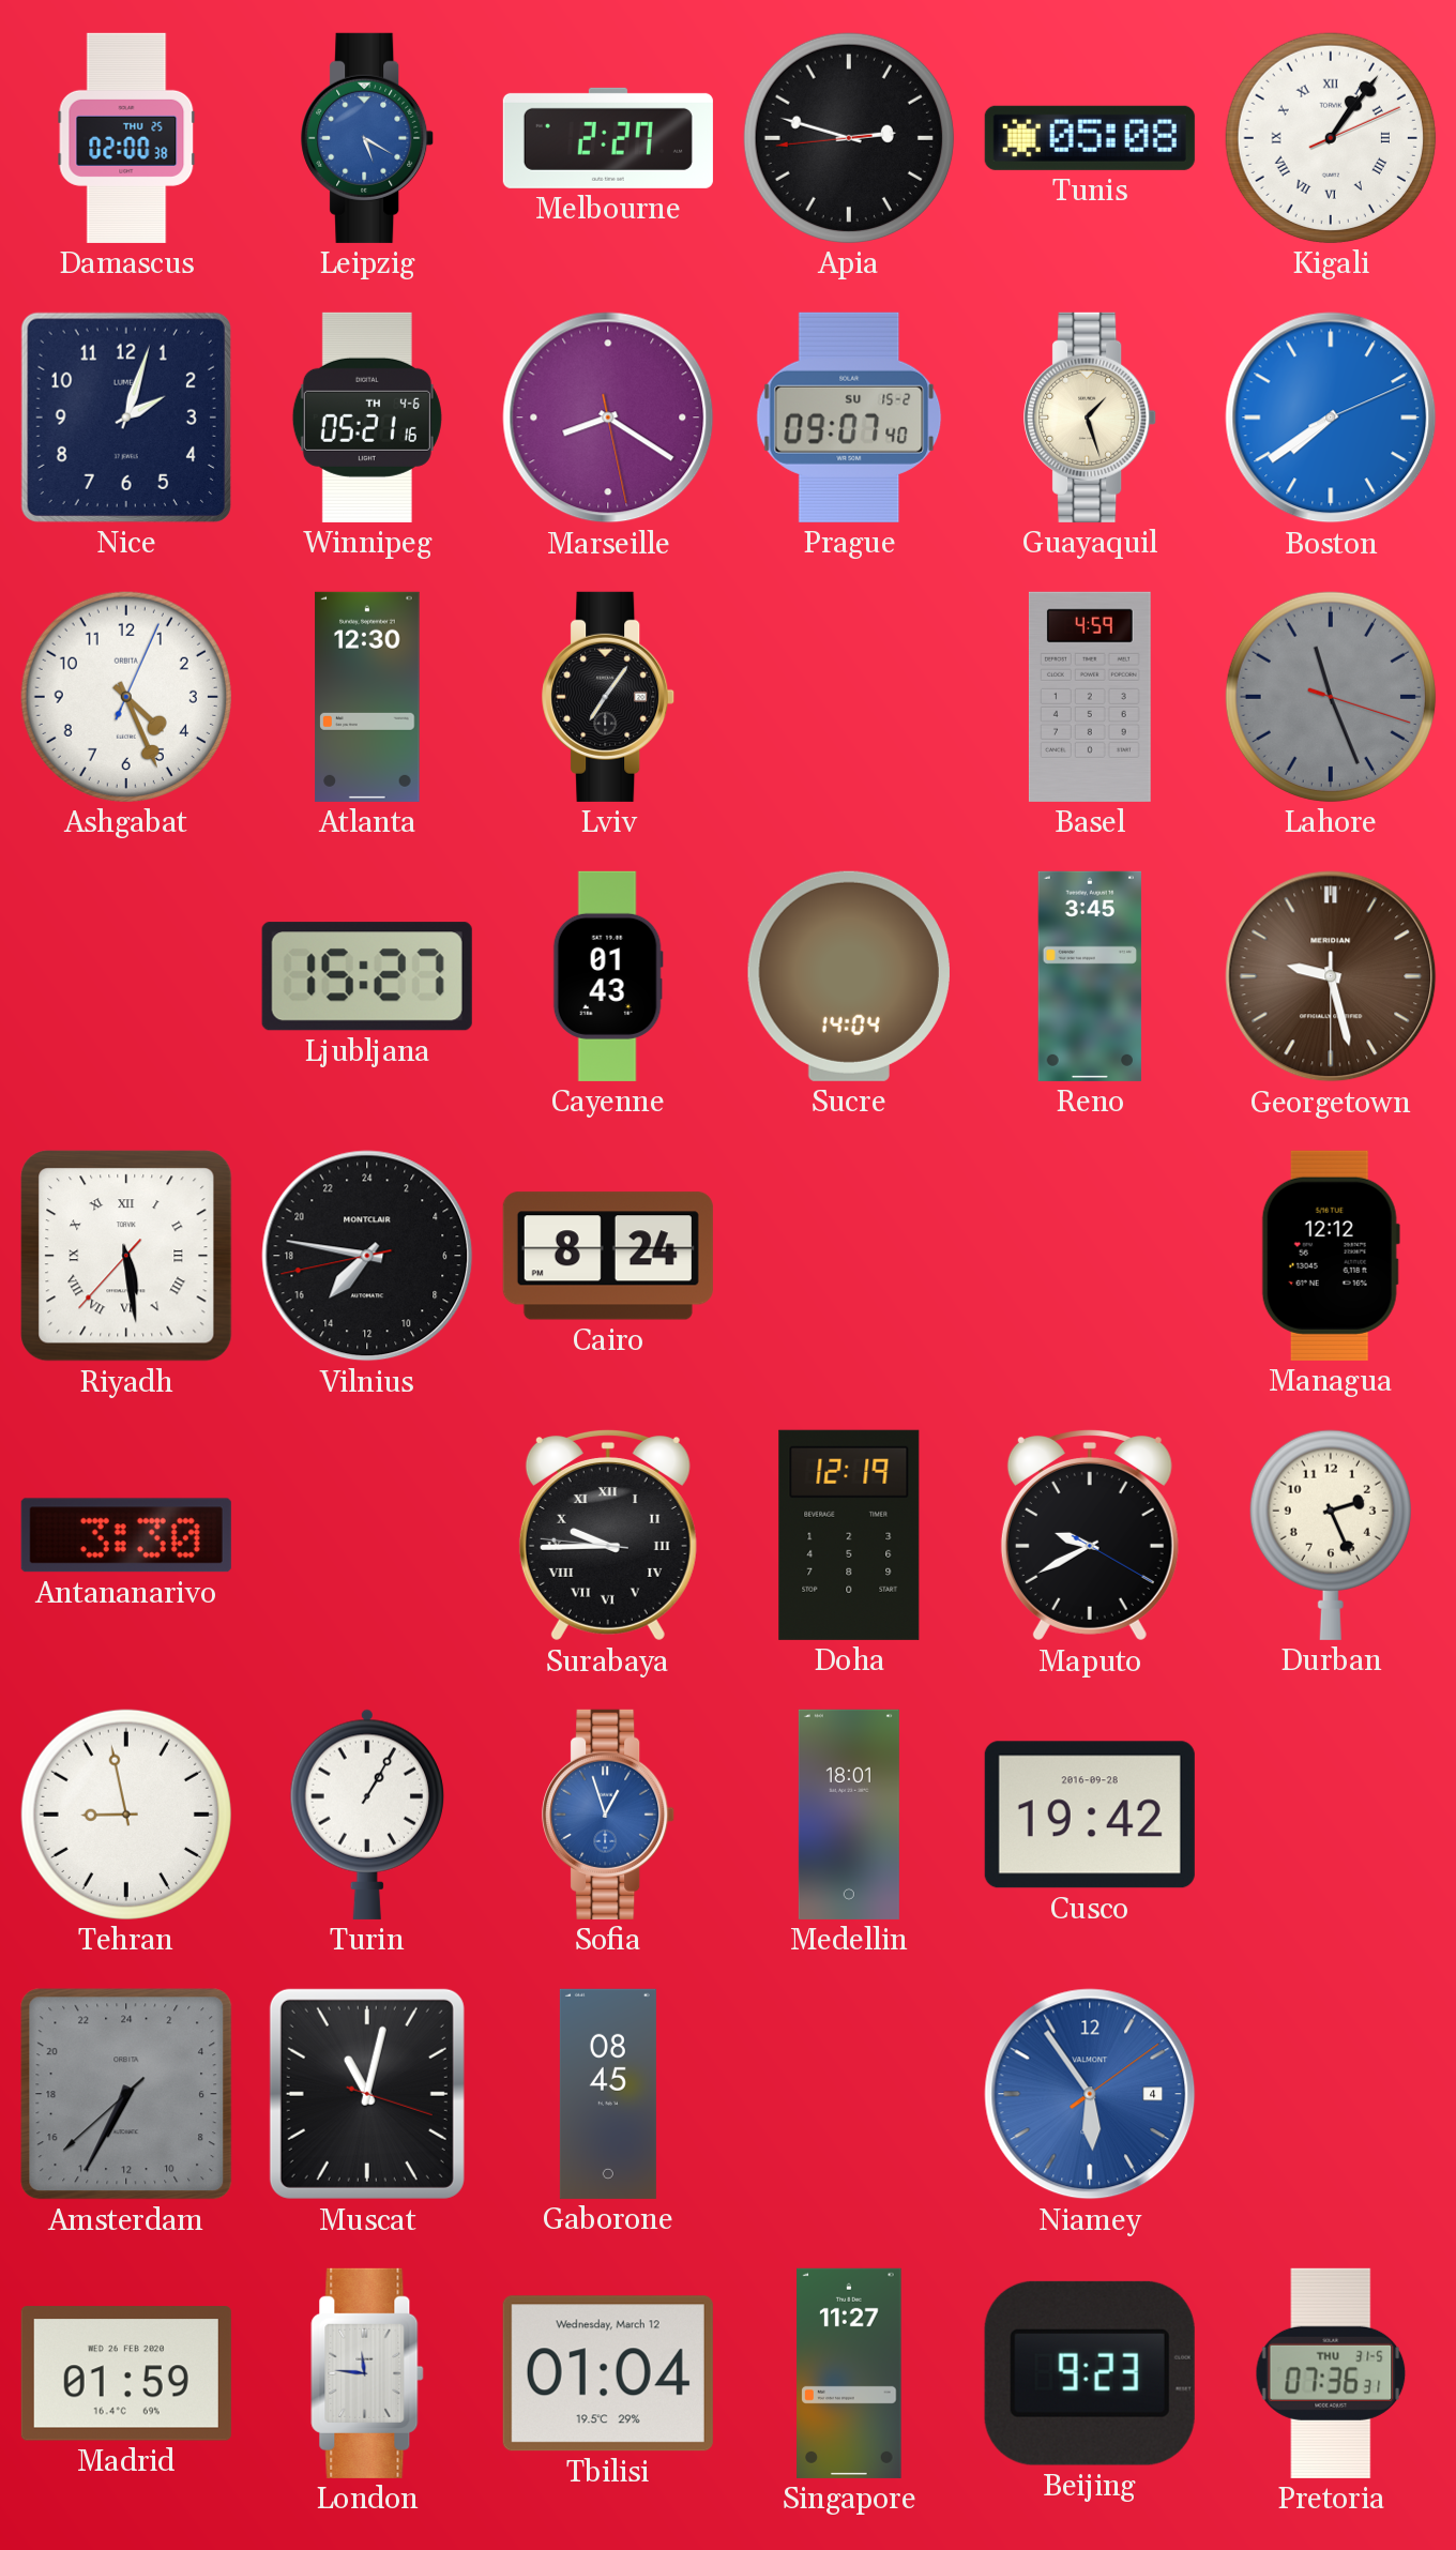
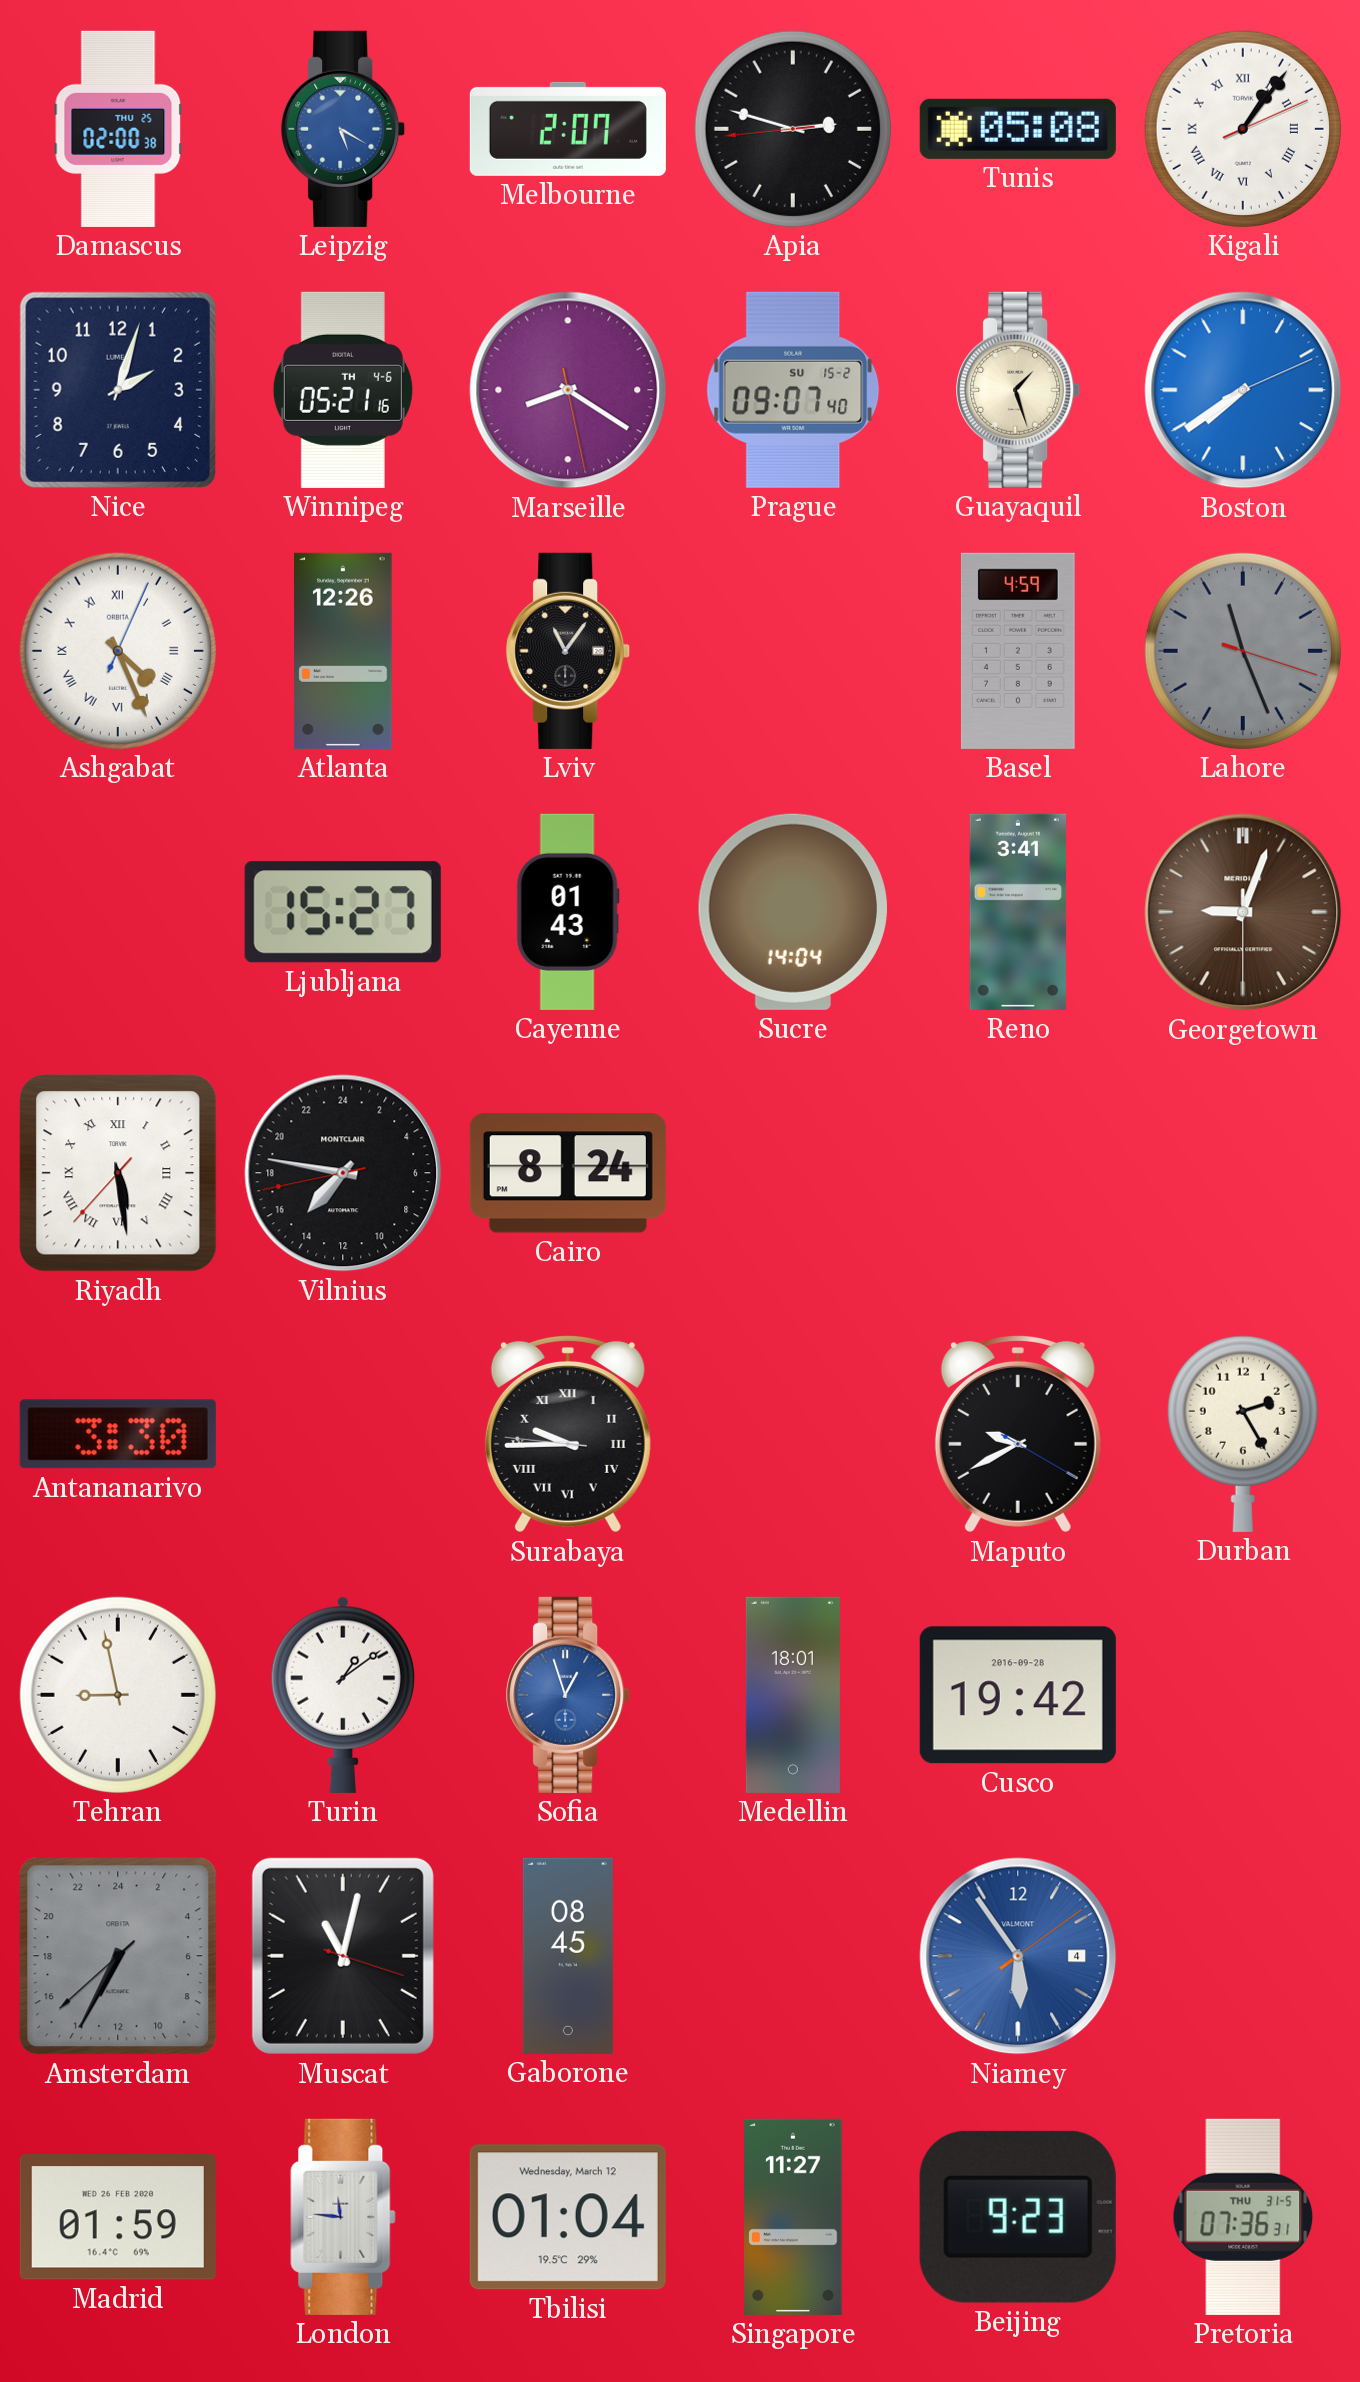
Melbourne: 2:27 -> 2:07
Ashgabat numerals: Arabic -> Roman
Atlanta: 12:30 -> 12:26
Lviv: 7:06 -> 11:06
Reno: 3:45 -> 3:41
Georgetown: 9:27 -> 9:03
Managua: 12:12 -> none
Doha: 12:19 -> none
Durban: 2:26 -> 2:25
Turin: 1:05 -> 1:09
